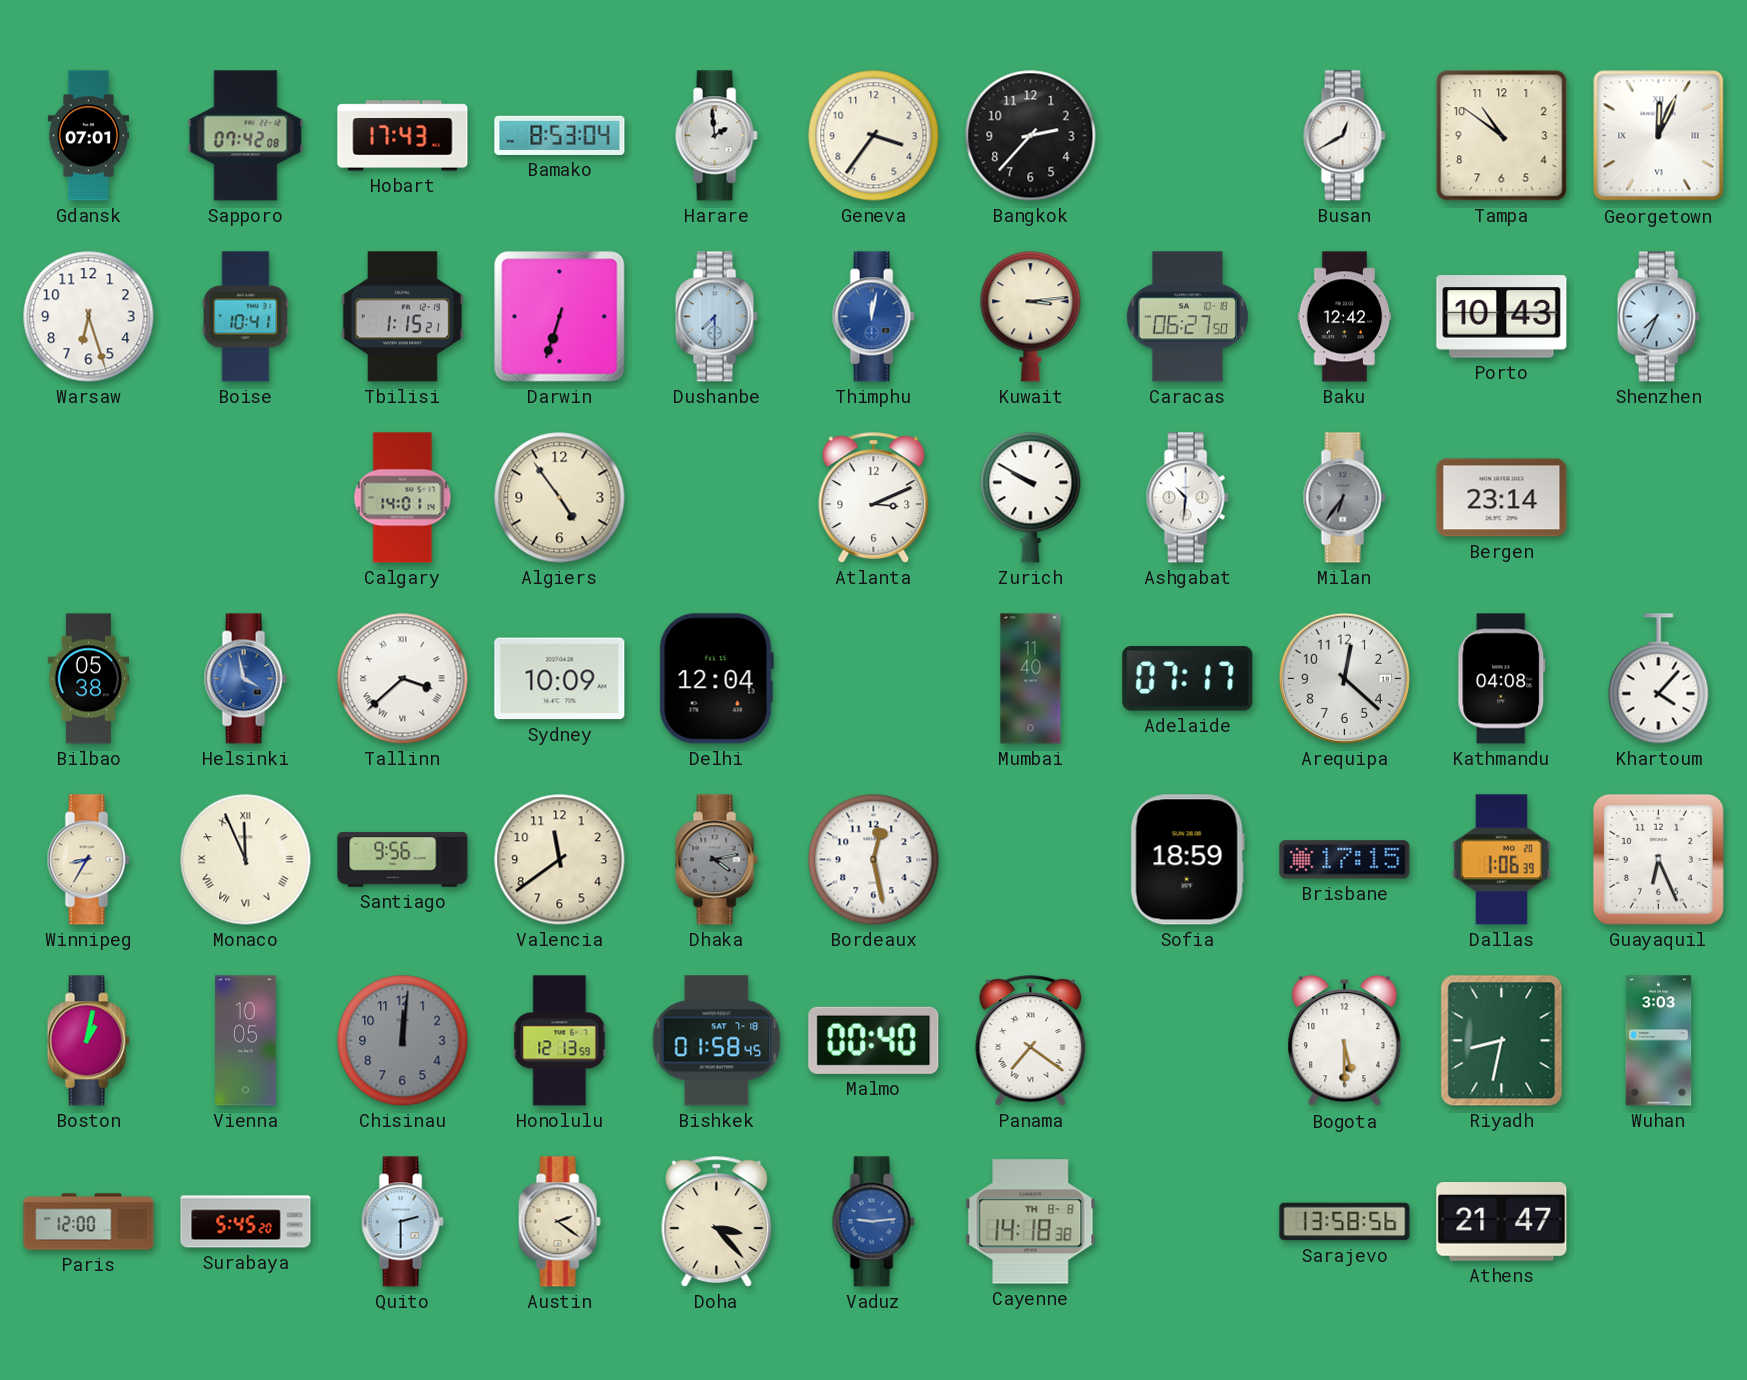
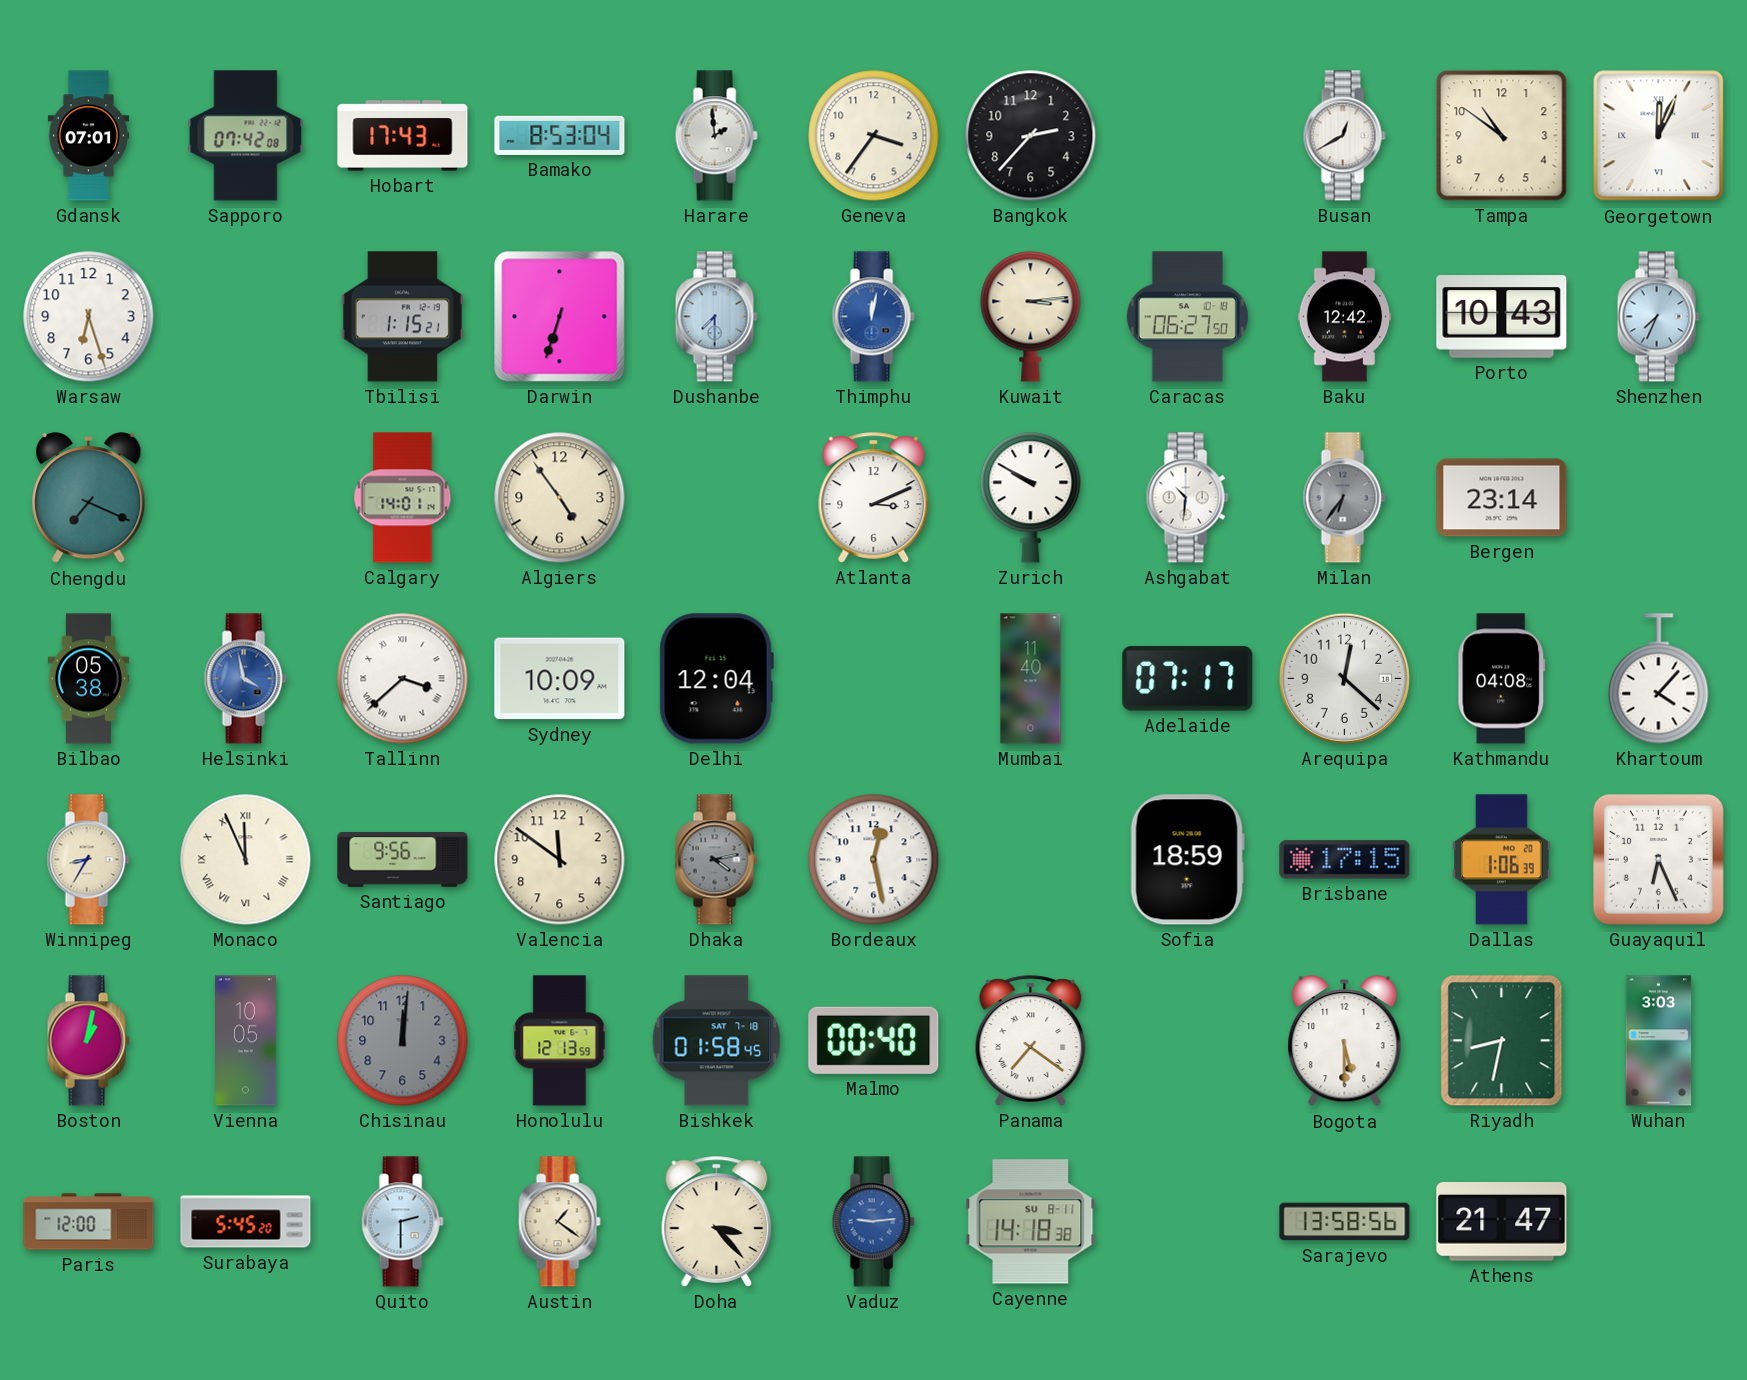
Boise: 10:41 -> none
Chengdu: none -> 7:19
Valencia: 11:39 -> 11:51
Austin: 2:21 -> 1:21
Cayenne date: TH 8-8 -> SU 8-11
